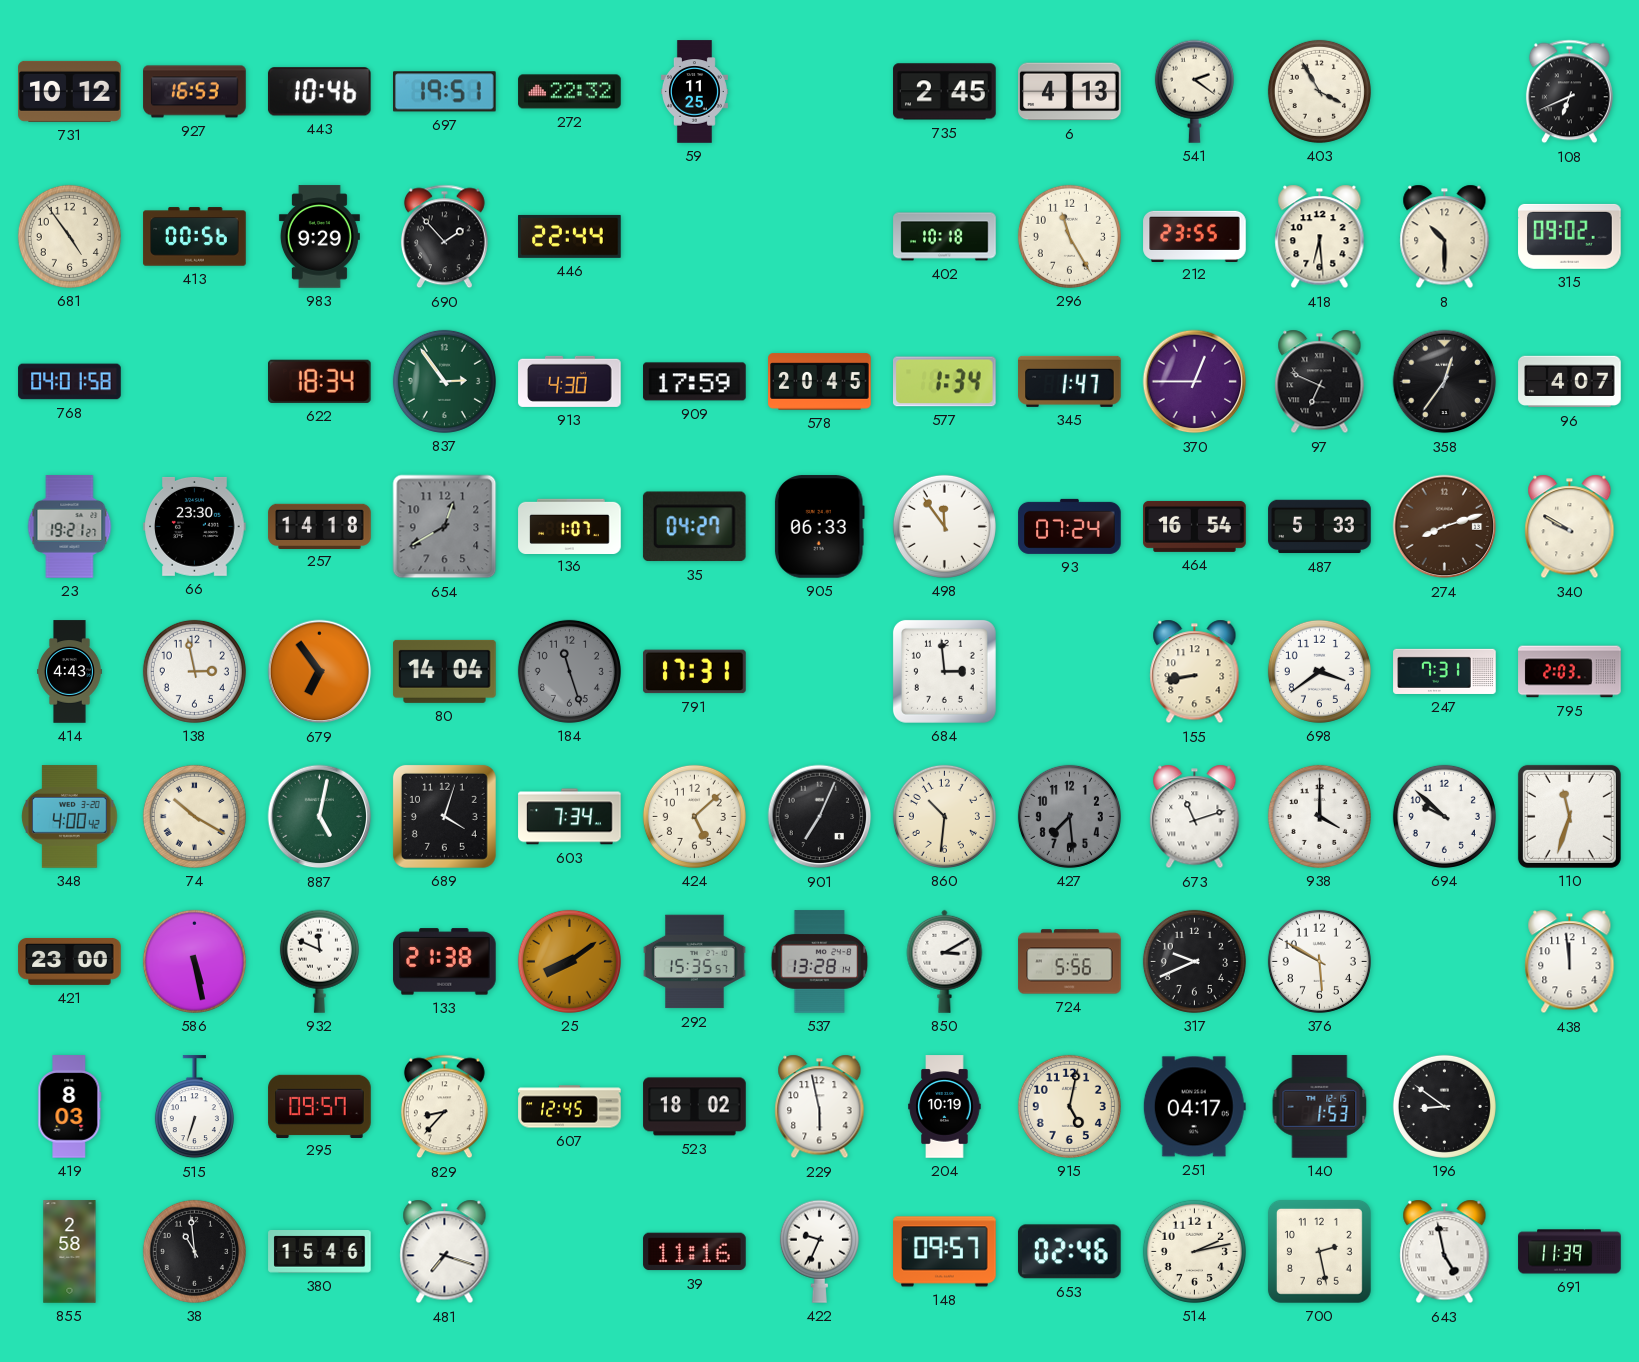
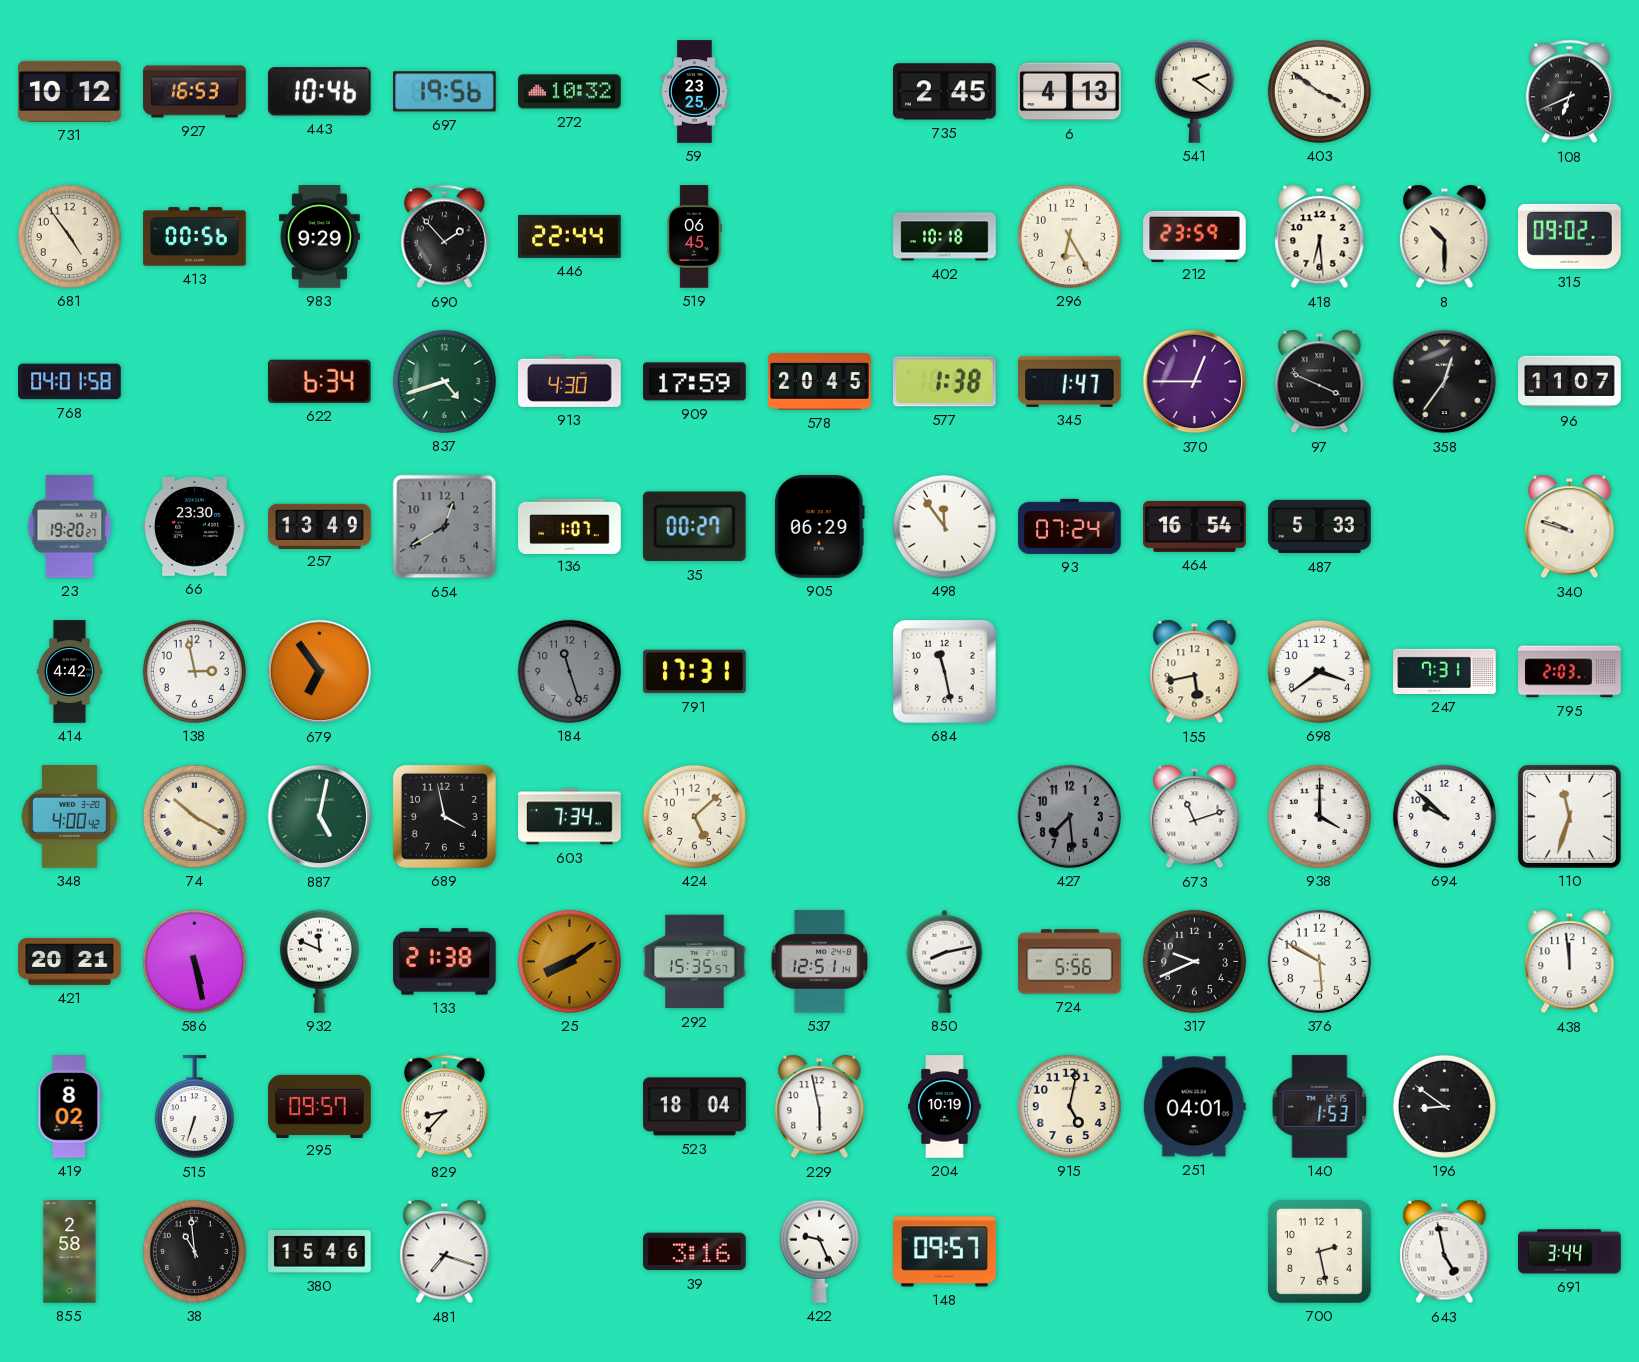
697: 19:51 -> 19:56
272: 22:32 -> 10:32
59: 11:25 -> 23:25
403: 3:55 -> 3:51
519: none -> 06:45
296: 11:25 -> 6:25
212: 23:55 -> 23:59
622: 18:34 -> 6:34
837: 2:54 -> 4:42
577: 1:34 -> 1:38
97: 6:49 -> 3:49
96: 4:07 -> 11:07
23: 19:21 -> 19:20
257: 14:18 -> 13:49
35: 04:27 -> 00:27
905: 06:33 -> 06:29
274: 8:12 -> none
340: 9:50 -> 9:48
414: 4:43 -> 4:42
80: 14:04 -> none
684: 2:59 -> 11:28
155: 8:43 -> 5:43
689: 4:03 -> 3:58
901: 7:04 -> none
860: 10:31 -> none
421: 23:00 -> 20:21
537: 13:28 -> 12:51
850: 3:10 -> 8:13
419: 8:03 -> 8:02
607: 12:45 -> none
523: 18:02 -> 18:04
251: 04:17 -> 04:01
39: 11:16 -> 3:16
422: 9:34 -> 9:26
653: 02:46 -> none
514: 2:13 -> none
691: 11:39 -> 3:44
